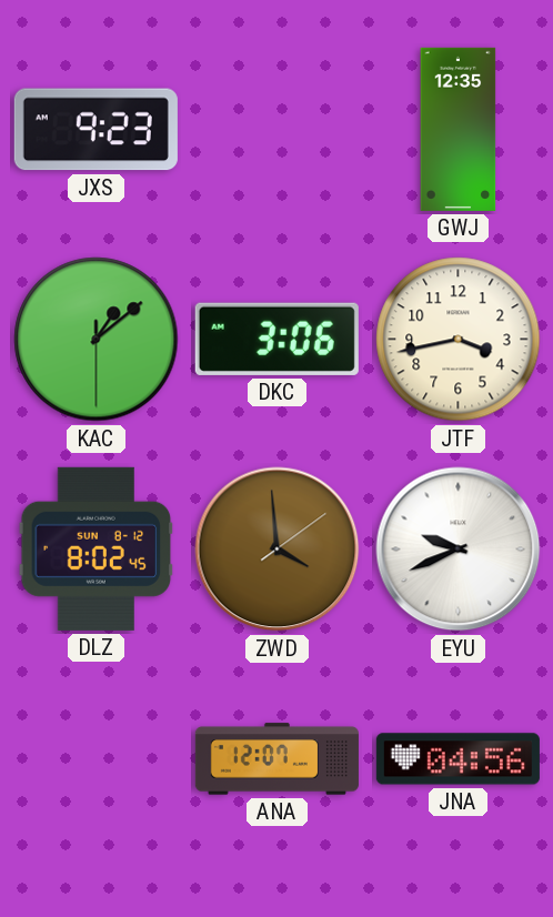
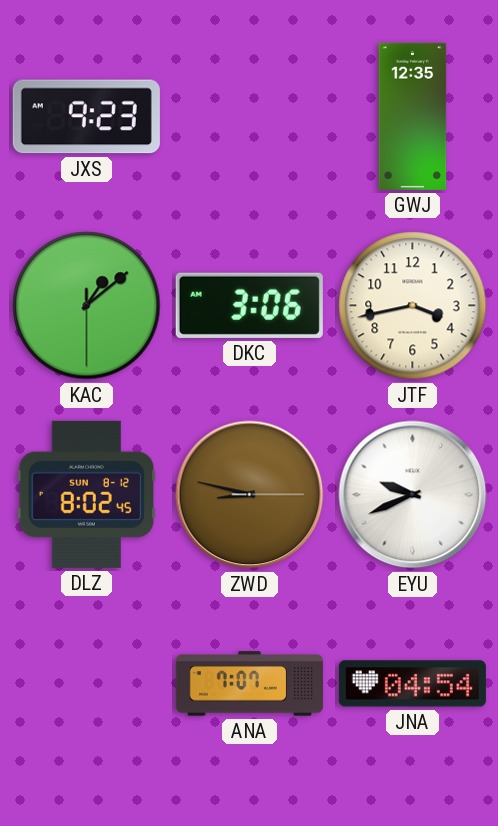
ZWD: 3:59 -> 8:47
ANA: 12:07 -> 7:07
JNA: 04:56 -> 04:54
